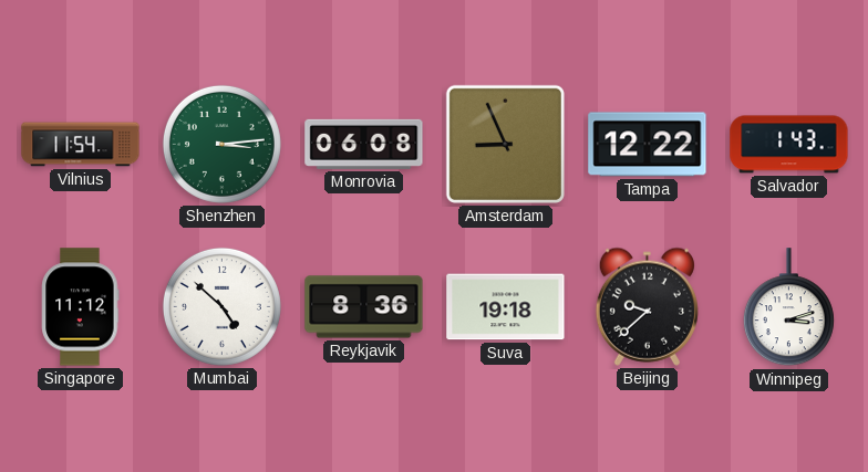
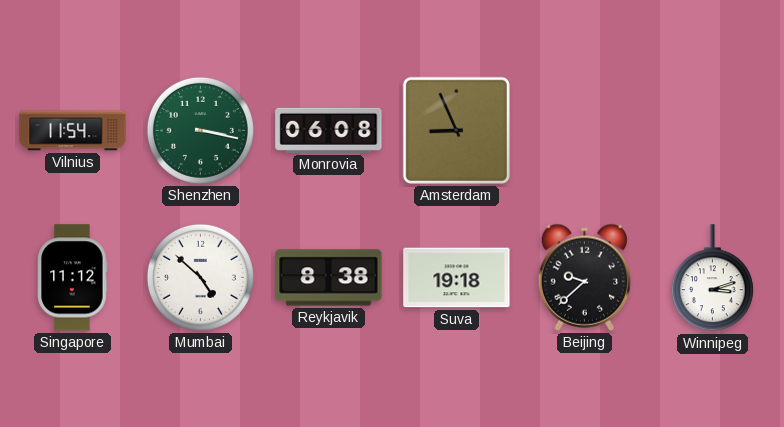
Shenzhen: 3:14 -> 3:17
Tampa: 12:22 -> none
Salvador: 1:43 -> none
Reykjavik: 8:36 -> 8:38
